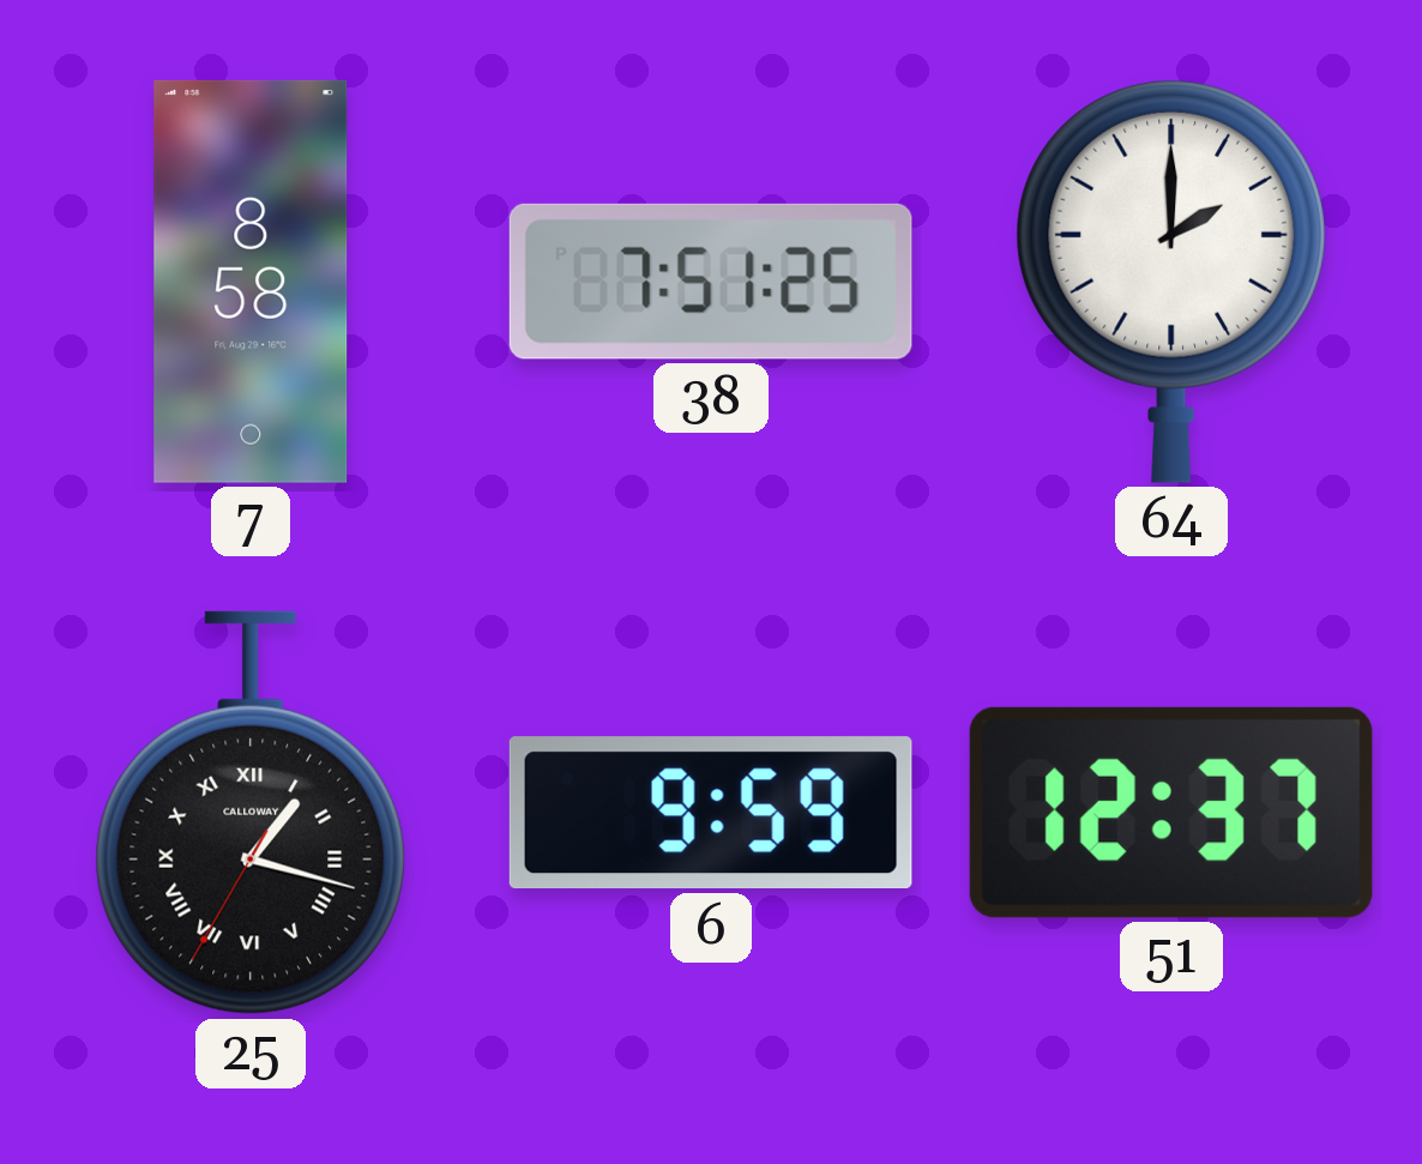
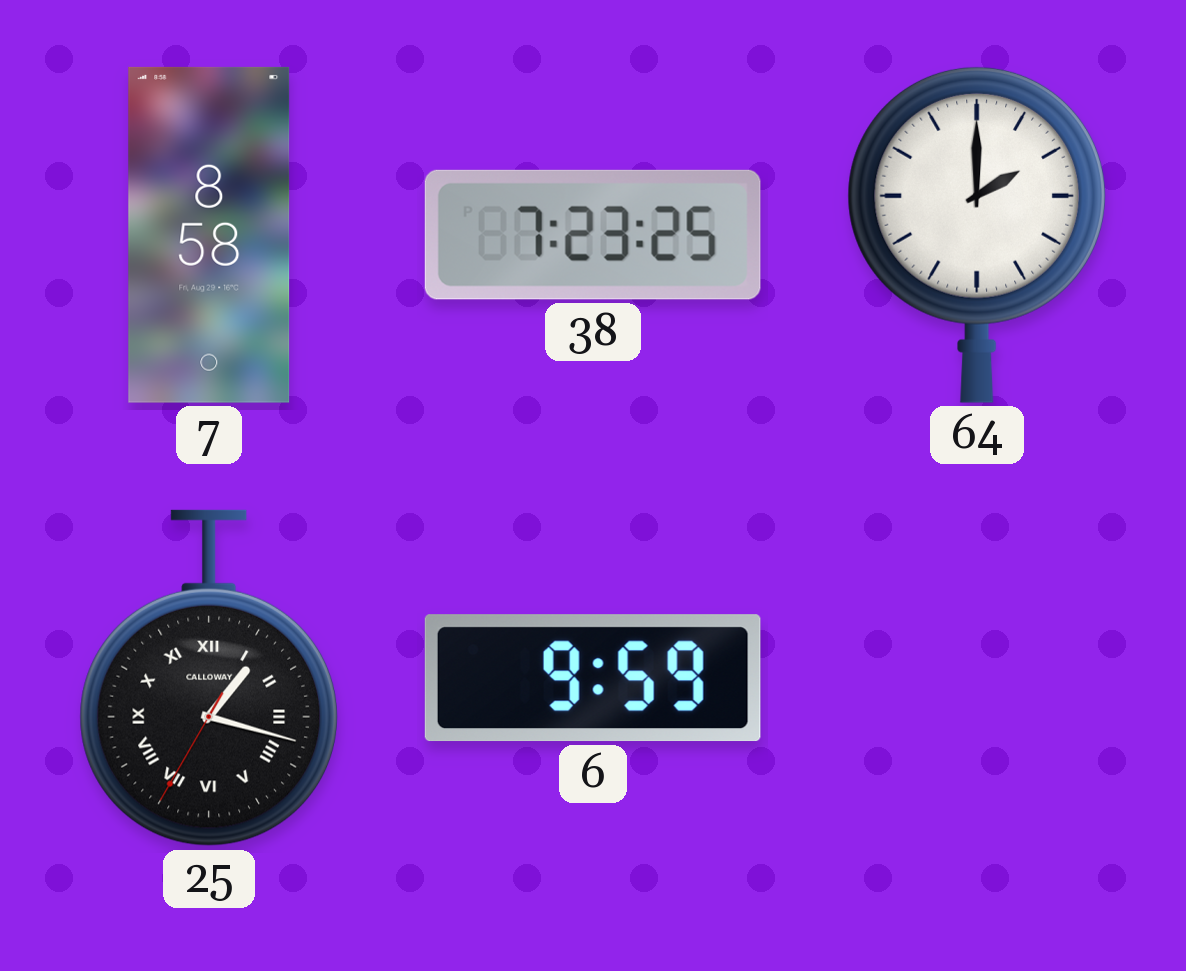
38: 7:51 -> 7:23
51: 12:37 -> none
